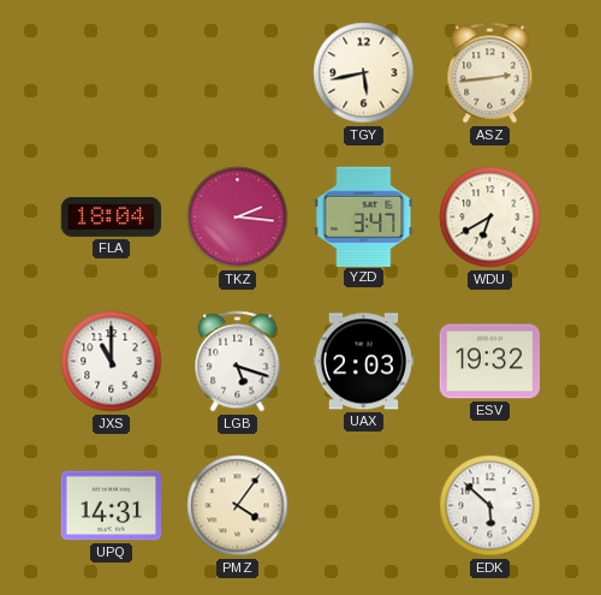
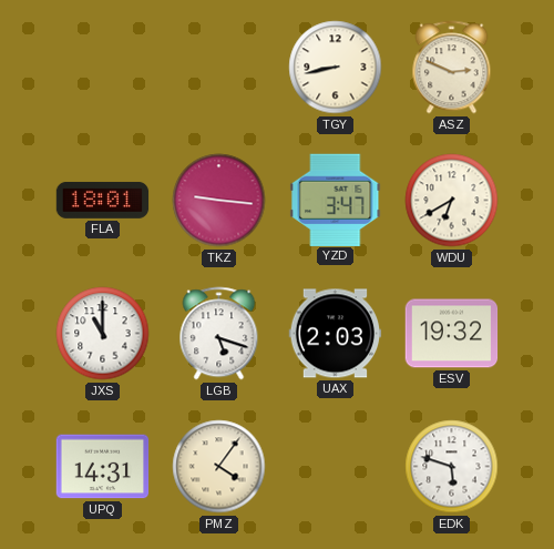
TGY: 5:43 -> 8:43
ASZ: 2:44 -> 2:49
FLA: 18:04 -> 18:01
TKZ: 2:16 -> 9:16
EDK: 5:52 -> 5:48
